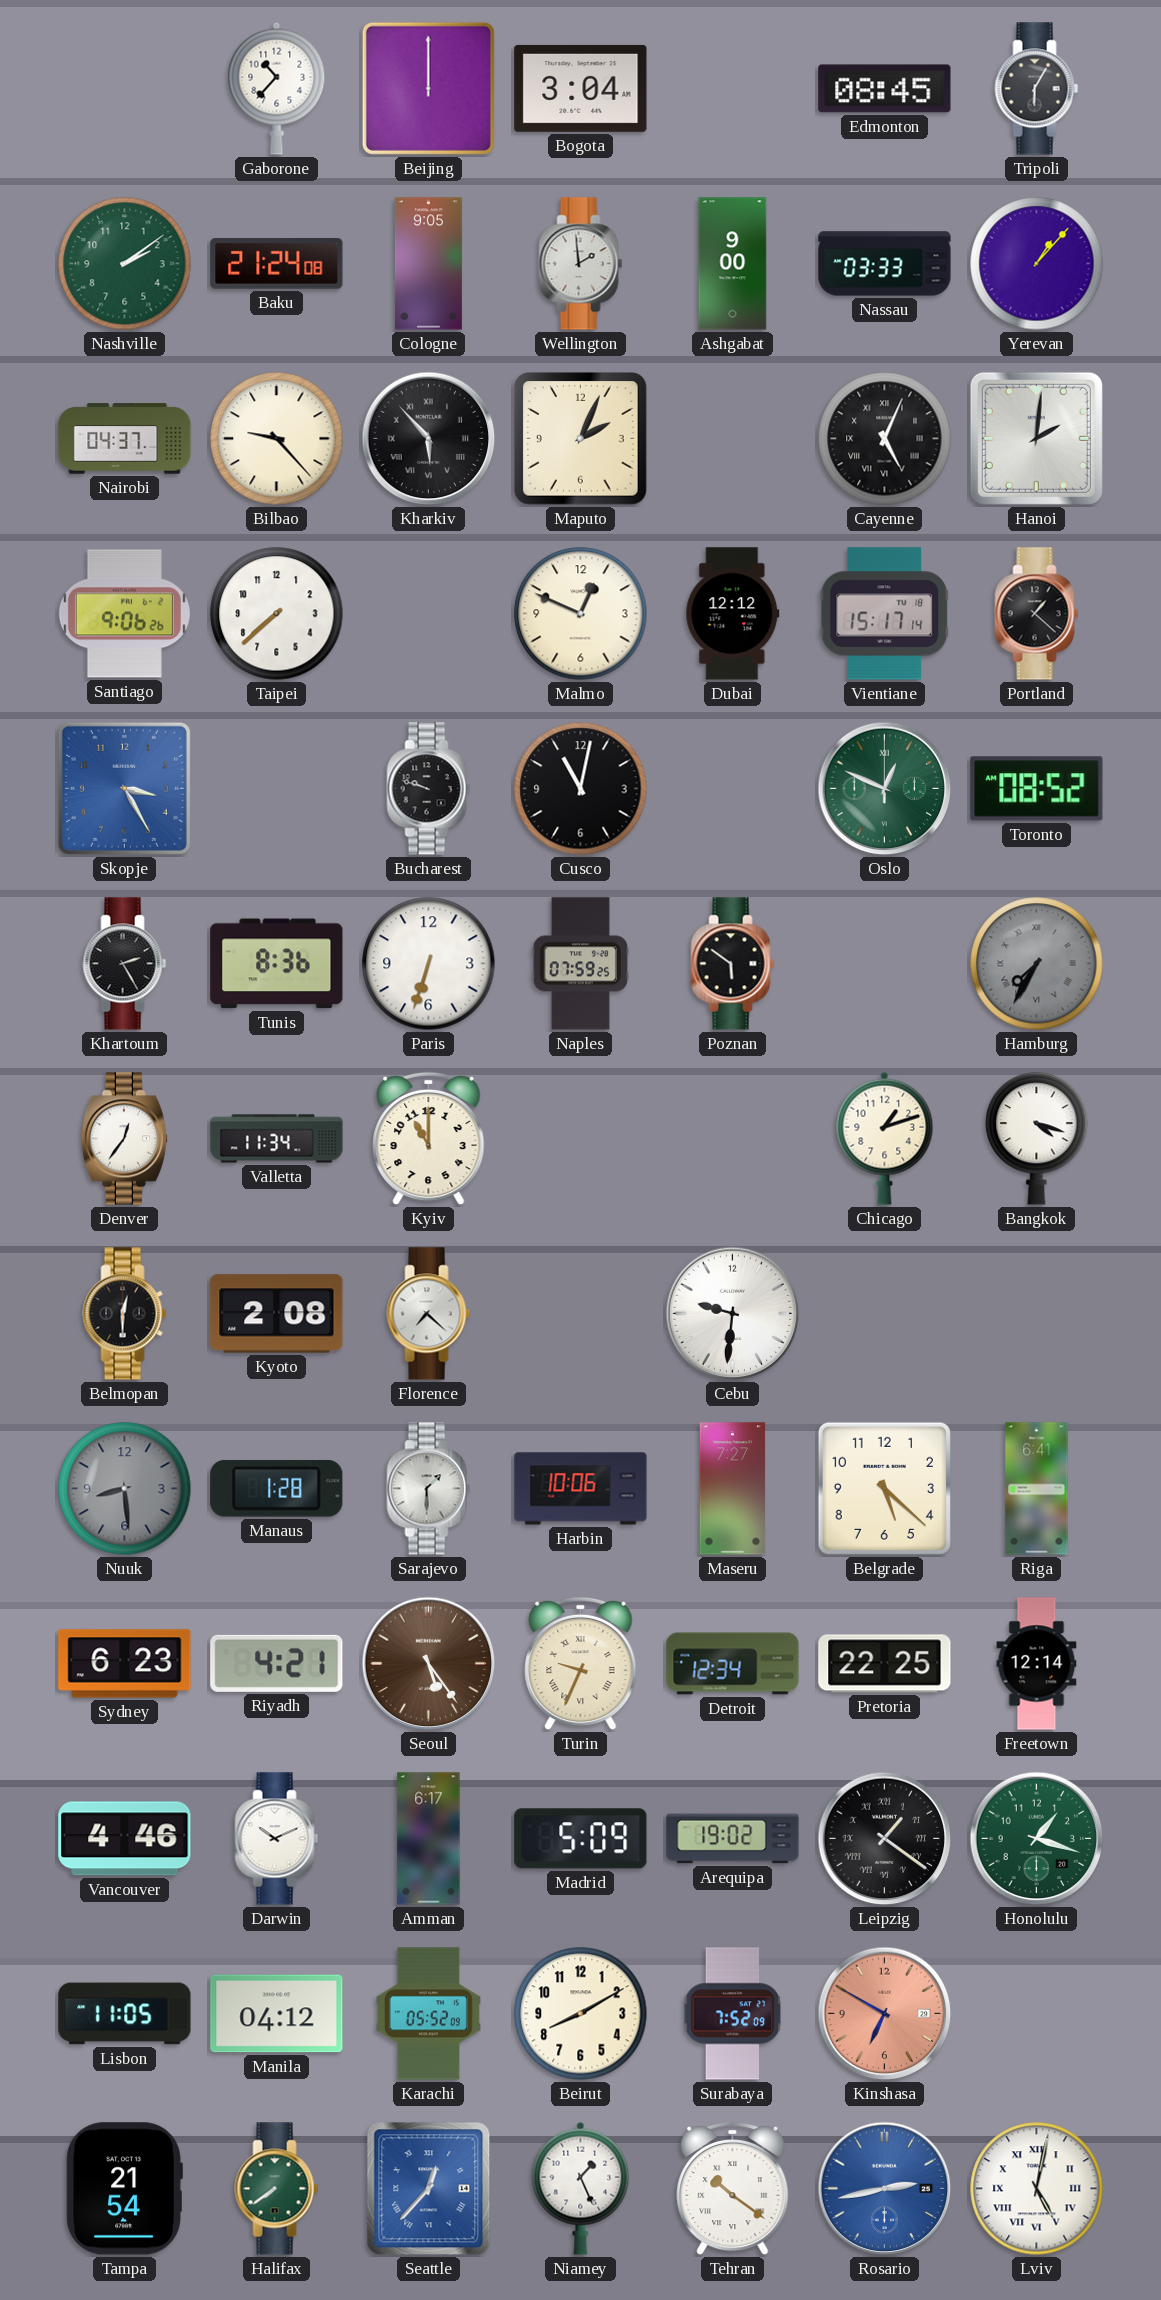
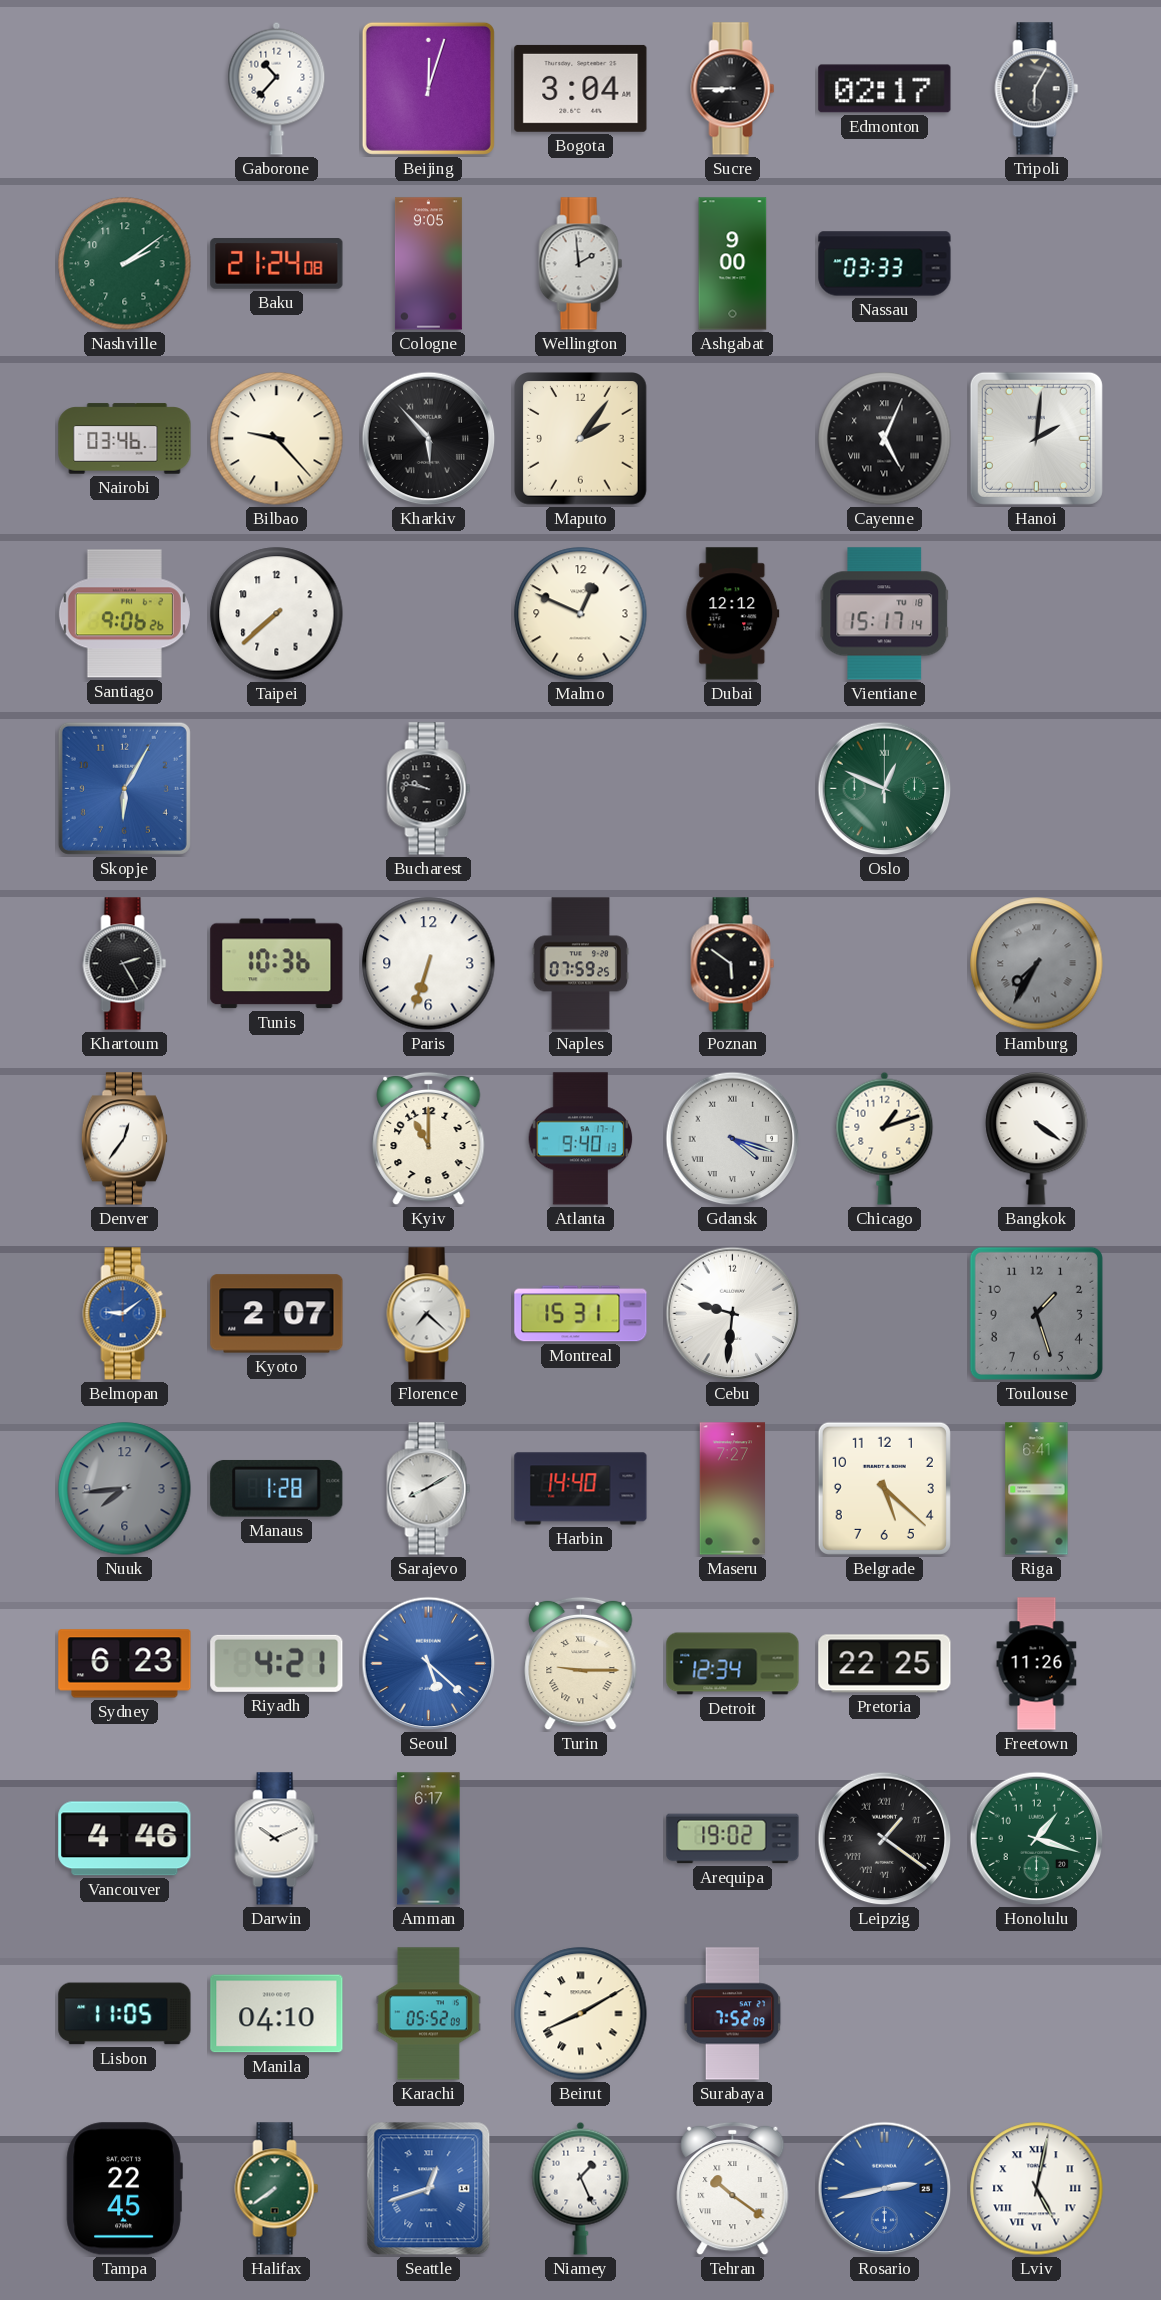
Beijing: 12:00 -> 12:03
Sucre: none -> 8:45
Edmonton: 08:45 -> 02:17
Yerevan: 1:07 -> none
Nairobi: 04:37 -> 03:46
Maputo: 2:04 -> 2:06
Portland: 1:22 -> none
Skopje: 3:25 -> 6:05
Bucharest: 9:48 -> 9:47
Cusco: 11:02 -> none
Toronto: 08:52 -> none
Tunis: 8:36 -> 10:36
Valletta: 11:34 -> none
Atlanta: none -> 9:40
Gdansk: none -> 4:18
Bangkok: 4:18 -> 4:21
Belmopan: 12:30 -> 9:09
Belmopan dial: black -> blue
Kyoto: 2:08 -> 2:07
Montreal: none -> 15:31
Toulouse: none -> 1:27
Nuuk: 8:29 -> 7:44
Sarajevo: 1:30 -> 8:10
Harbin: 10:06 -> 14:40
Seoul: 5:24 -> 5:22
Seoul dial: brown -> blue
Turin: 9:34 -> 9:15
Freetown: 12:14 -> 11:26
Madrid: 5:09 -> none
Manila: 04:12 -> 04:10
Beirut numerals: Arabic -> Roman
Kinshasa: 6:50 -> none
Tampa: 21:54 -> 22:45
Seattle: 12:37 -> 12:42
